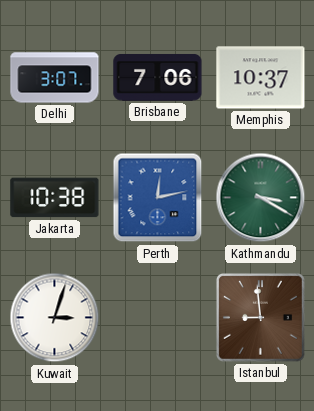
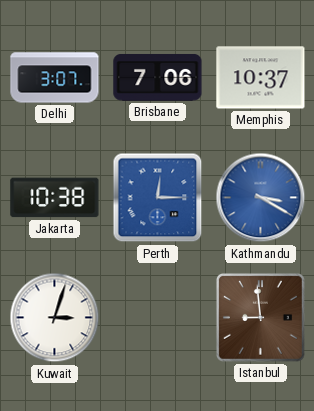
Perth: 12:13 -> 12:15
Kathmandu dial: green -> blue
